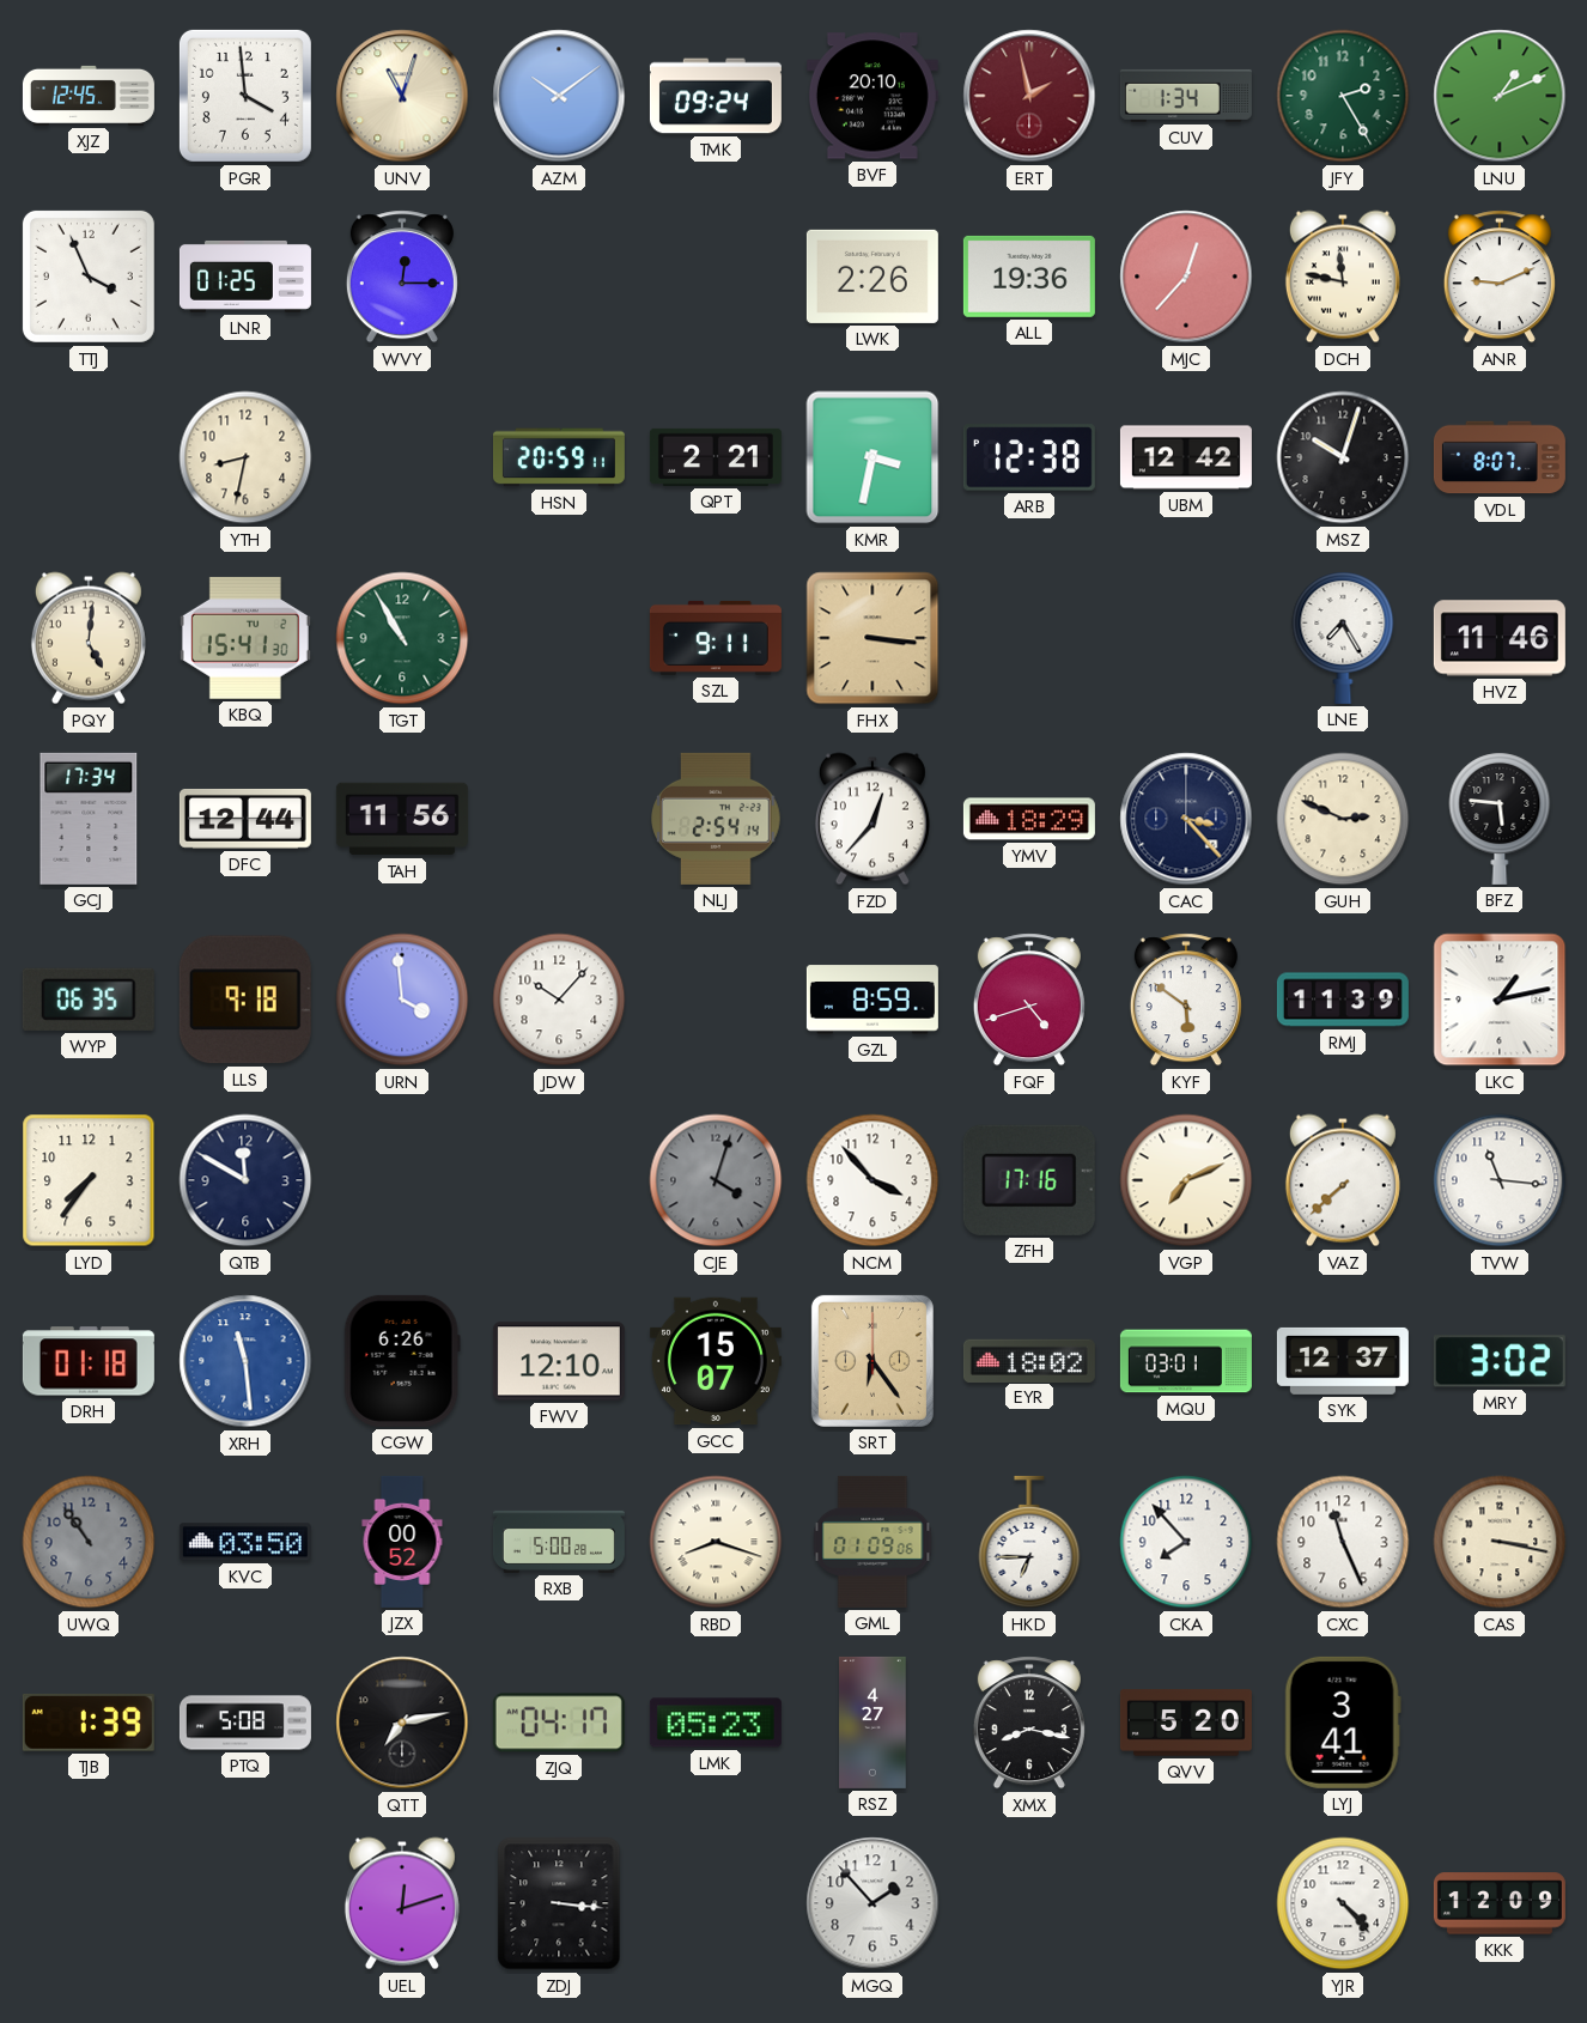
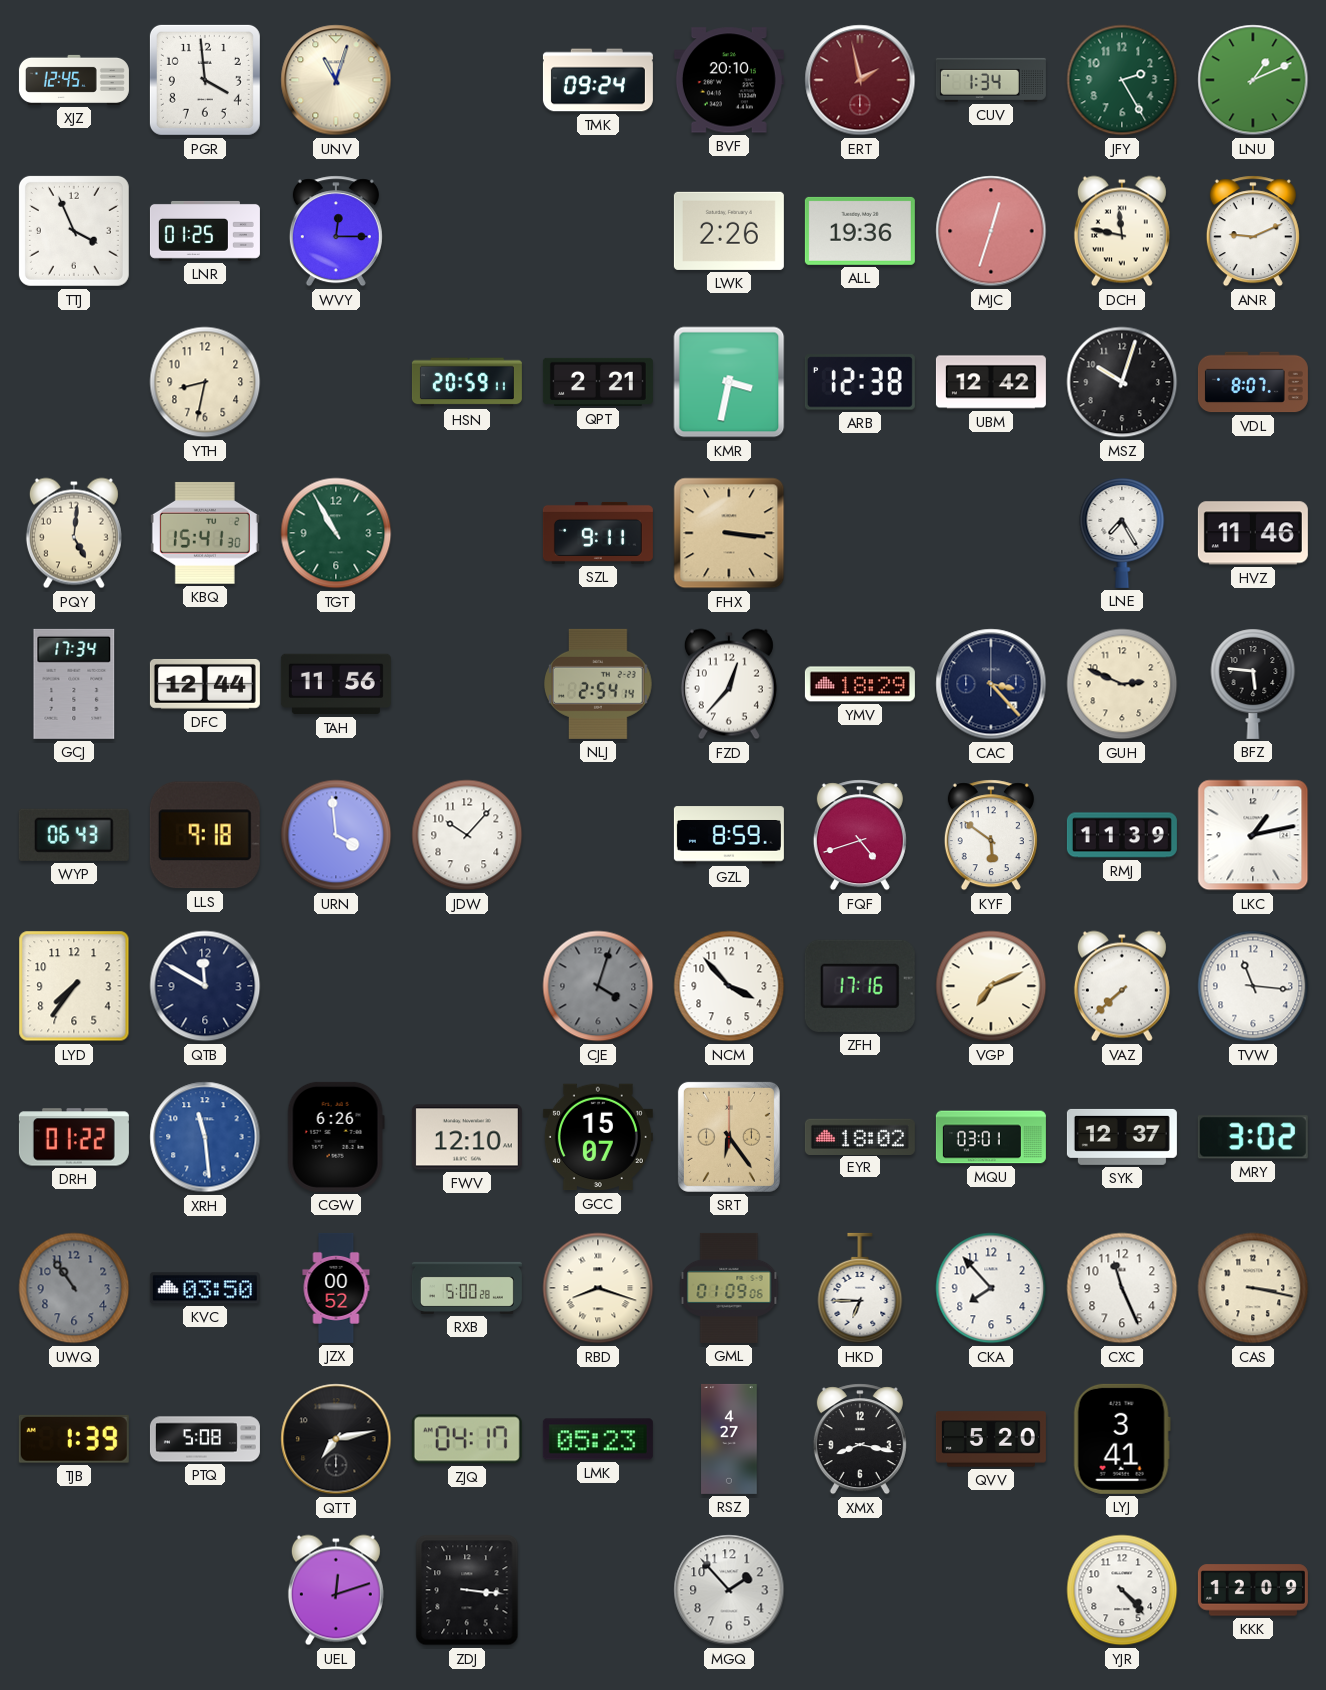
AZM: 10:09 -> none
MJC: 12:37 -> 12:33
WYP: 06:35 -> 06:43
DRH: 01:18 -> 01:22
